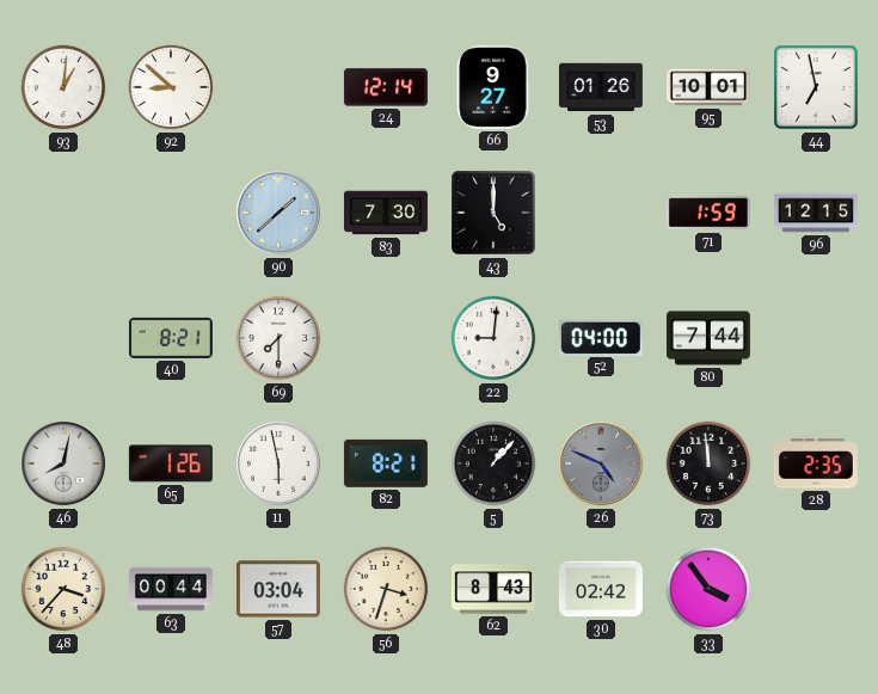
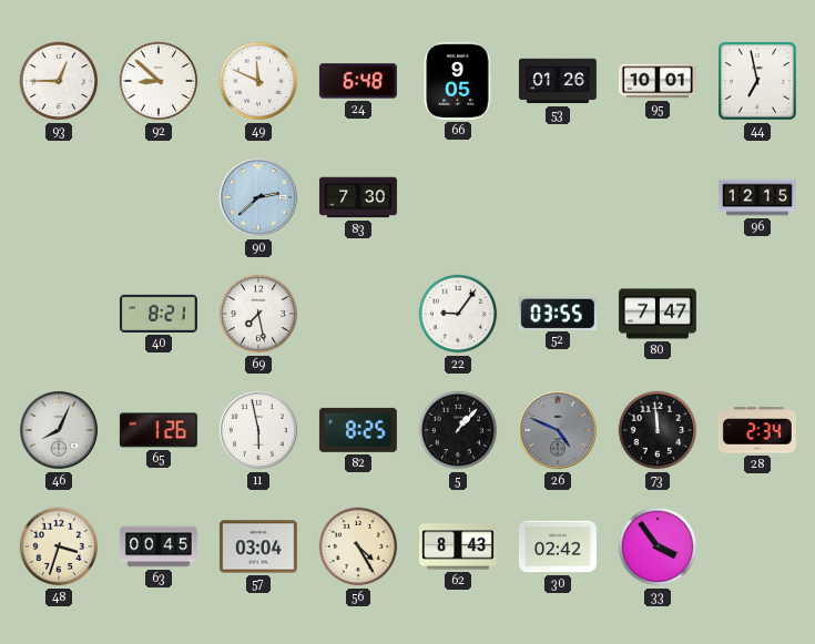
93: 1:01 -> 12:45
49: none -> 11:49
24: 12:14 -> 6:48
66: 9:27 -> 9:05
90: 1:38 -> 2:38
43: 5:00 -> none
71: 1:59 -> none
69: 7:30 -> 7:28
22: 9:01 -> 9:06
52: 04:00 -> 03:55
80: 7:44 -> 7:47
46: 8:02 -> 8:04
82: 8:21 -> 8:25
28: 2:35 -> 2:34
48: 3:37 -> 3:33
63: 00:44 -> 00:45
56: 3:33 -> 4:25
